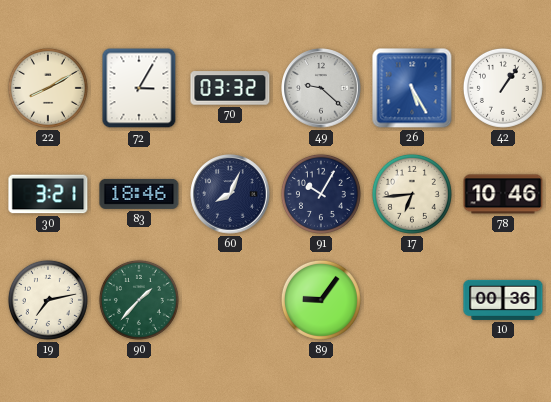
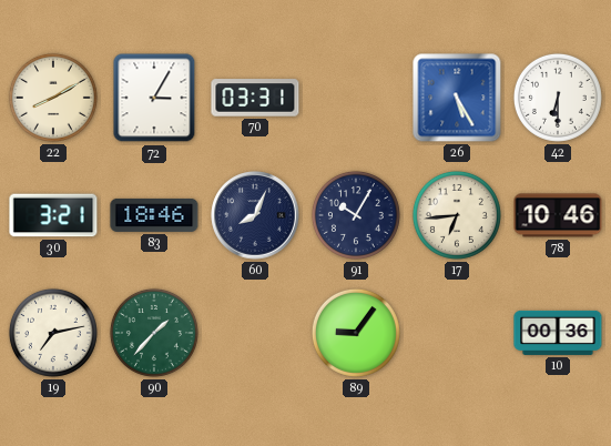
70: 03:32 -> 03:31
49: 9:22 -> none
42: 1:06 -> 6:30
